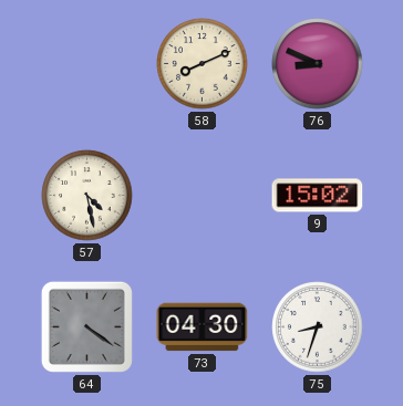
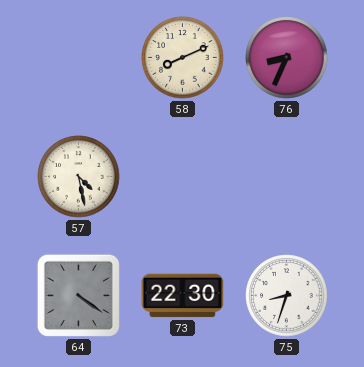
76: 8:49 -> 8:34
9: 15:02 -> none
73: 04:30 -> 22:30
